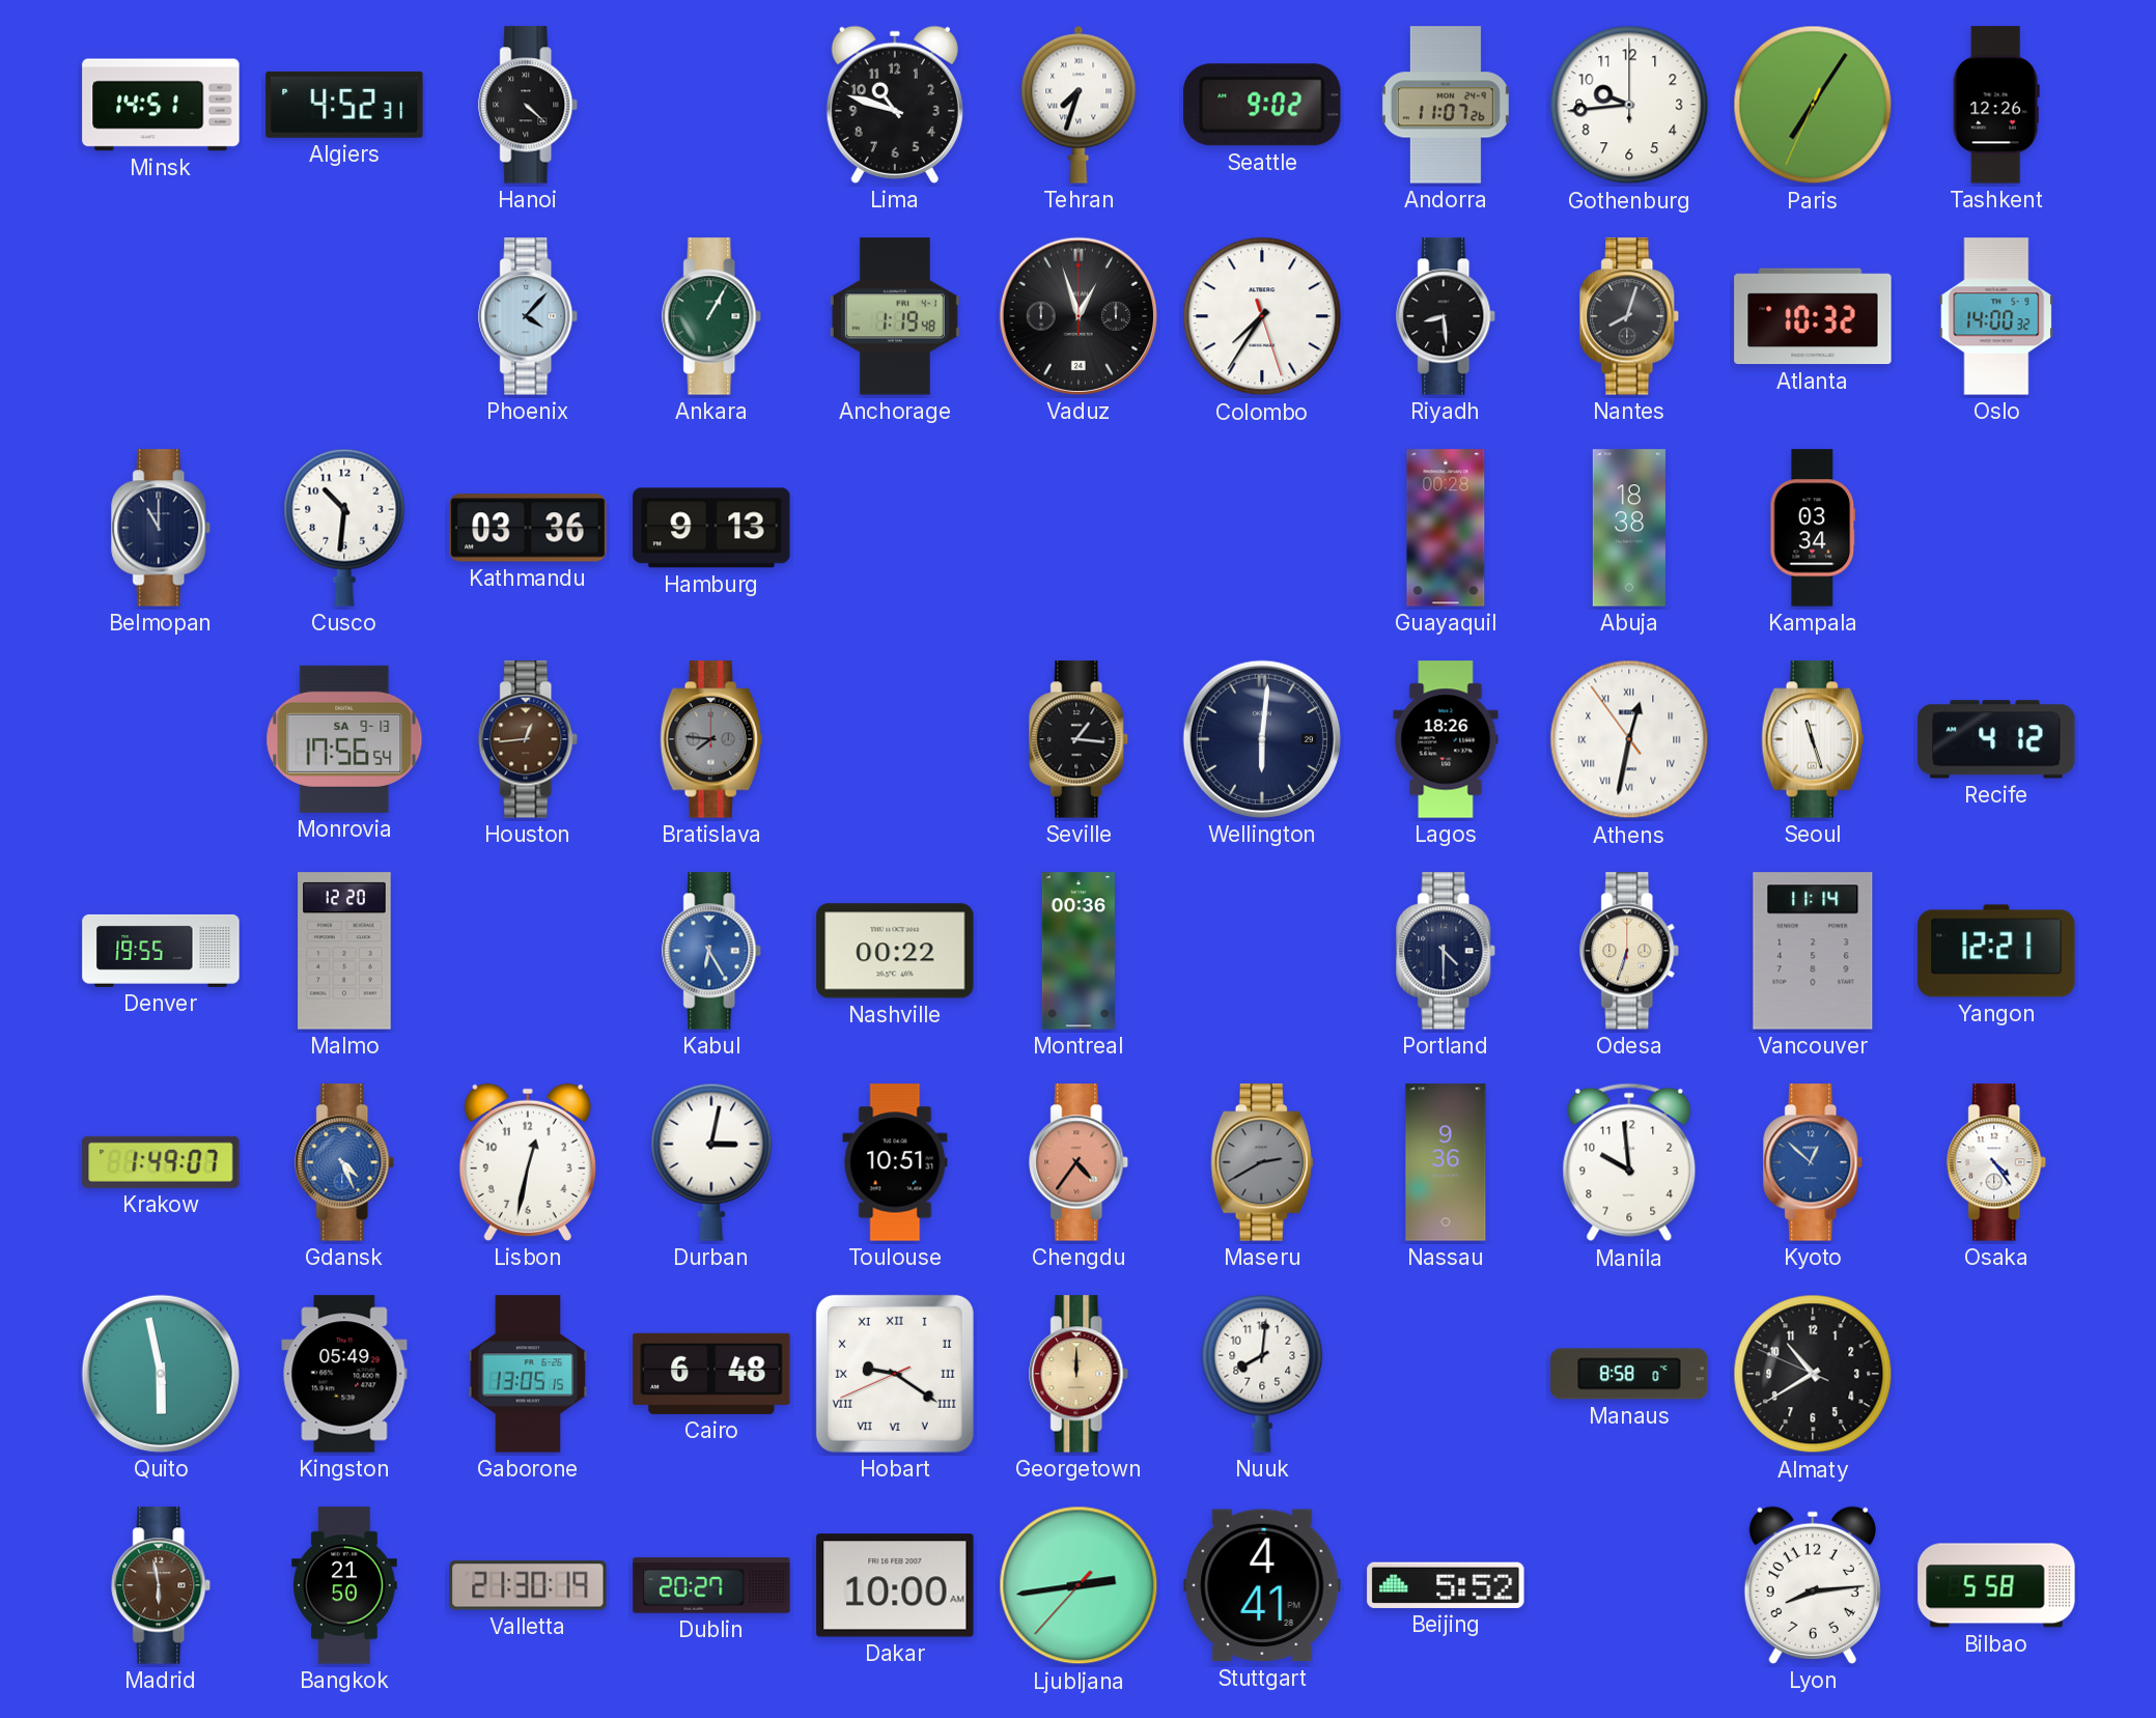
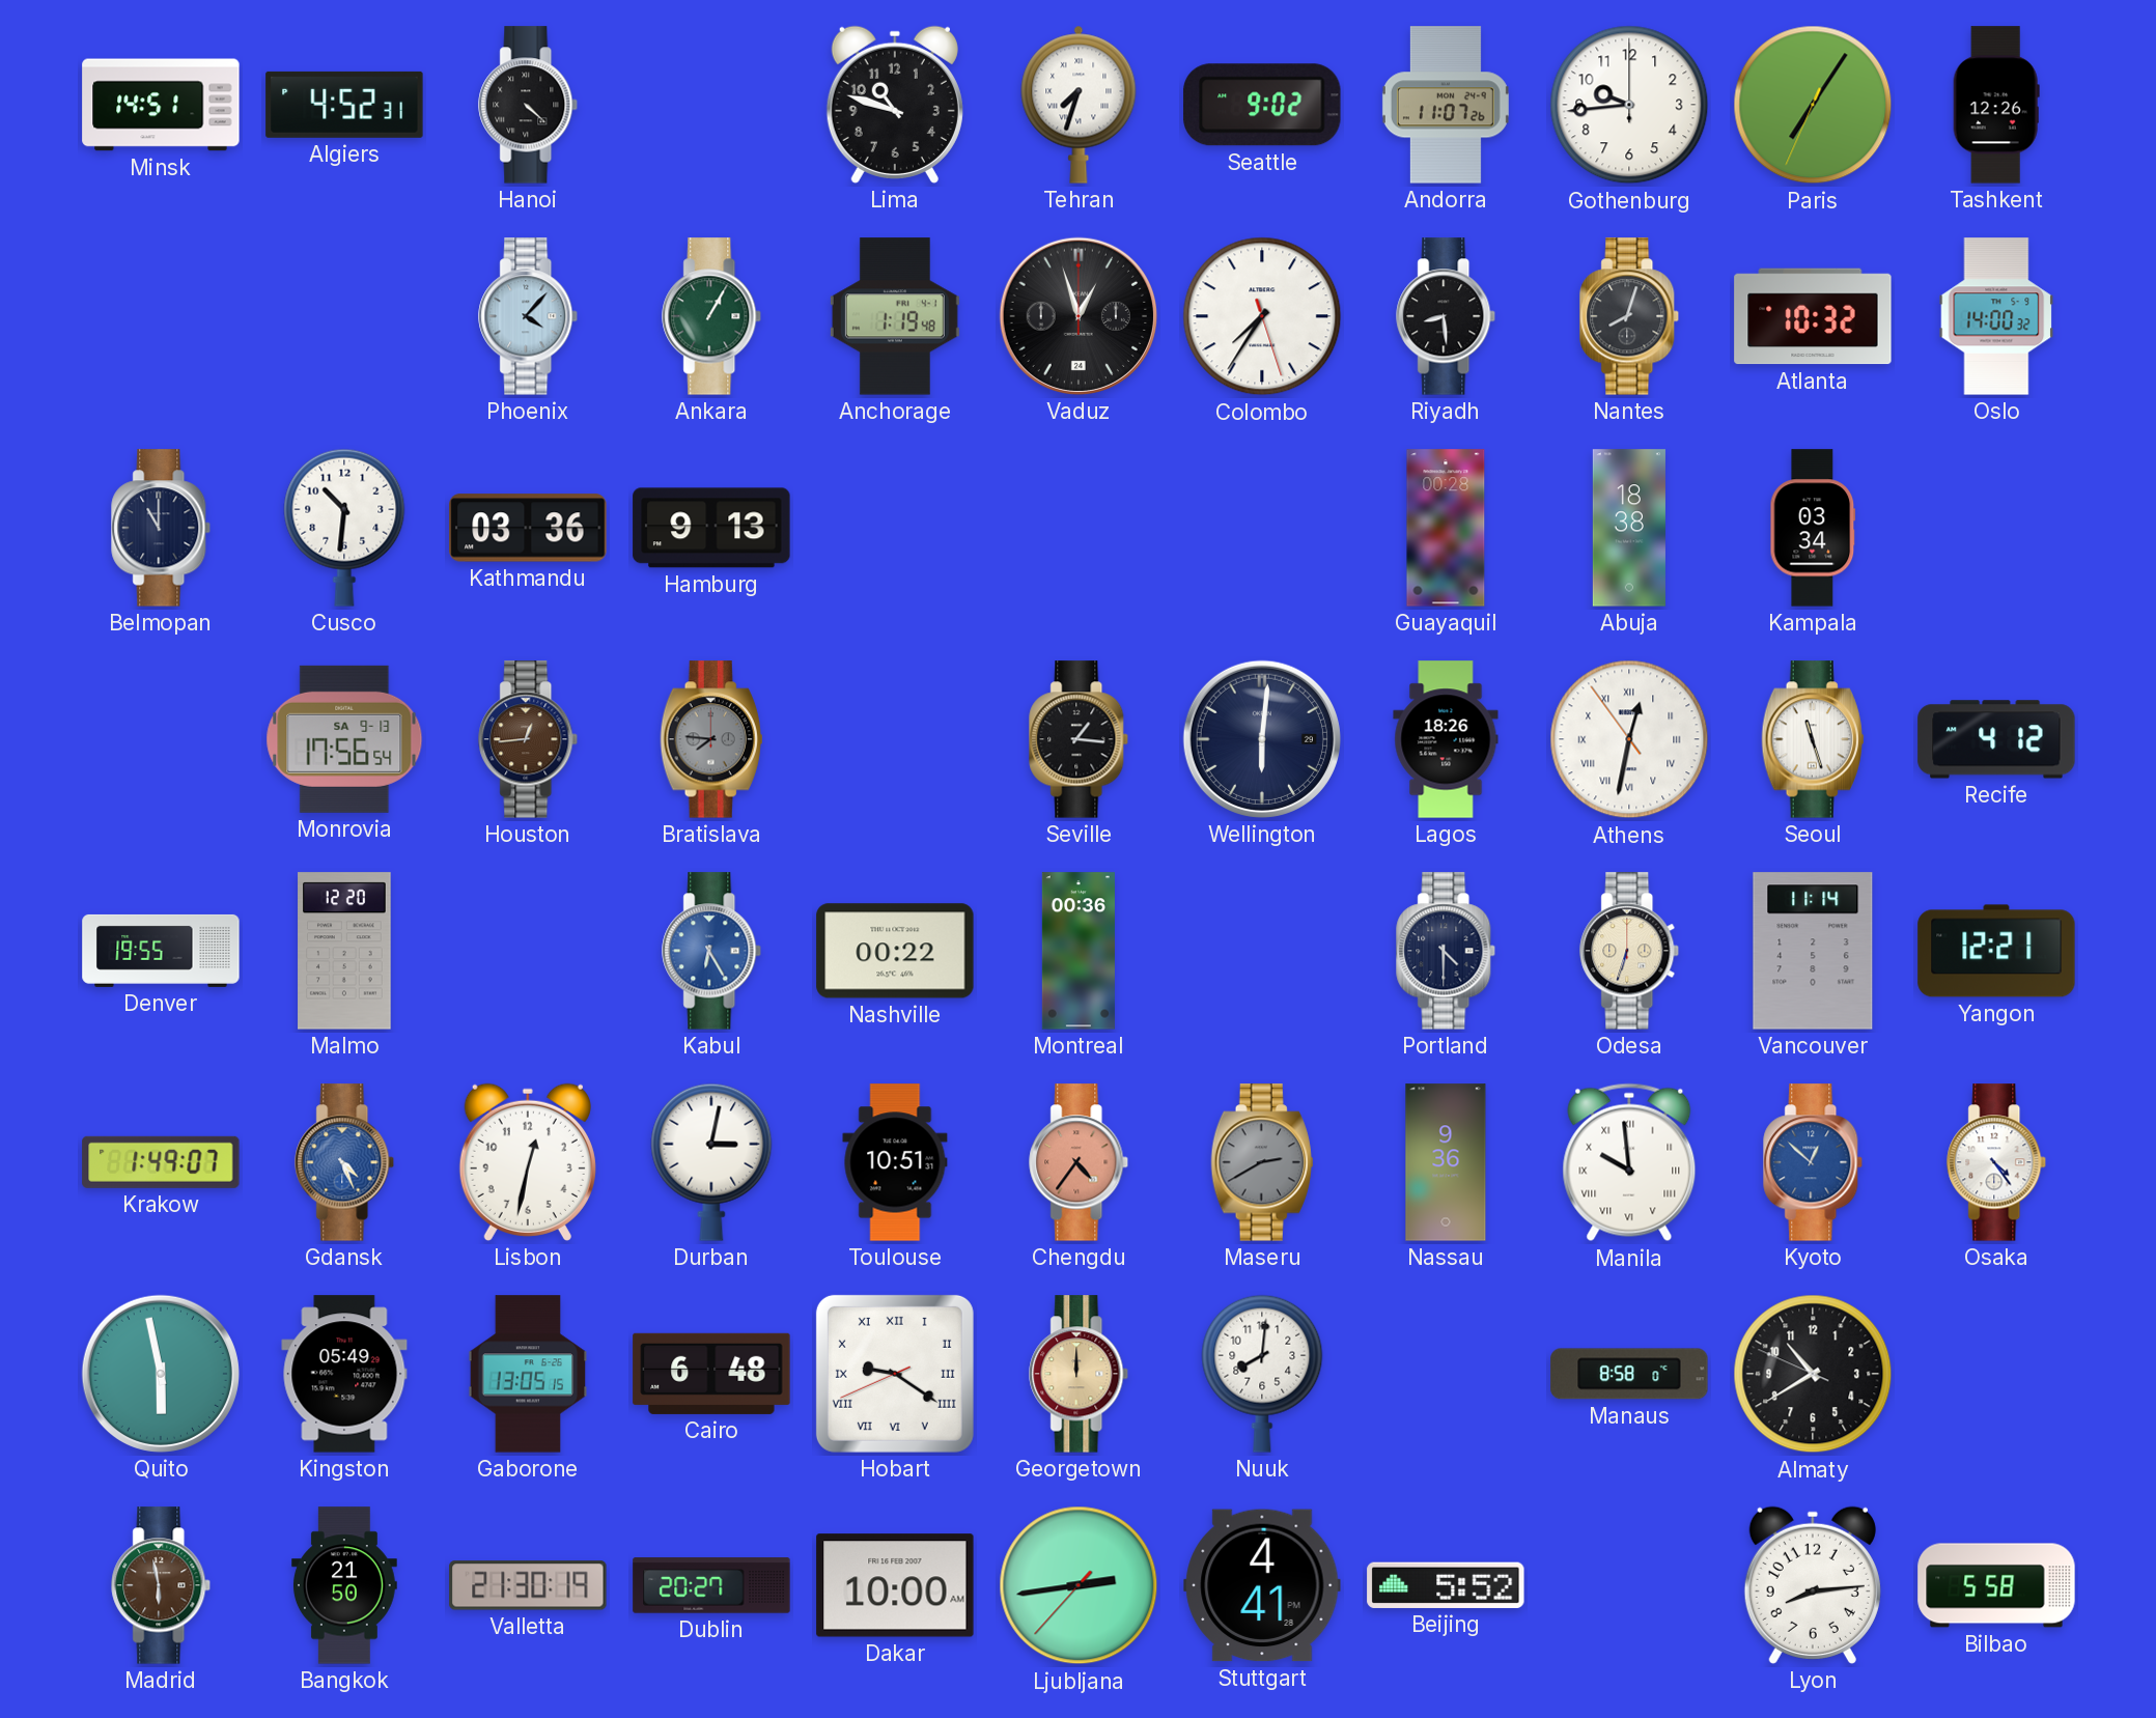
Manila numerals: Arabic -> Roman
